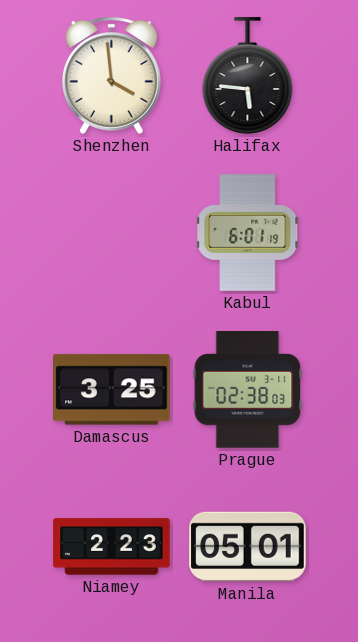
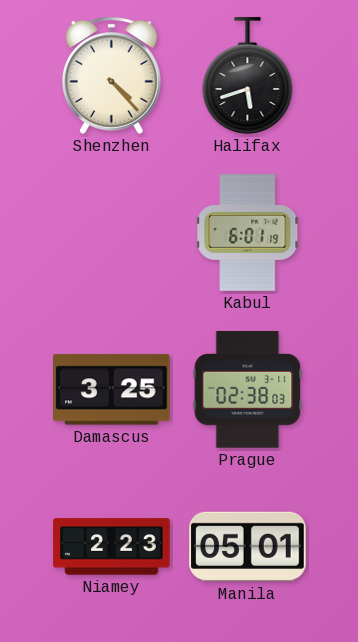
Shenzhen: 3:59 -> 4:23
Halifax: 5:46 -> 5:42
